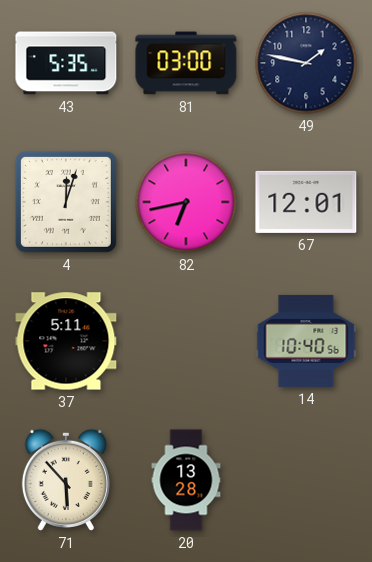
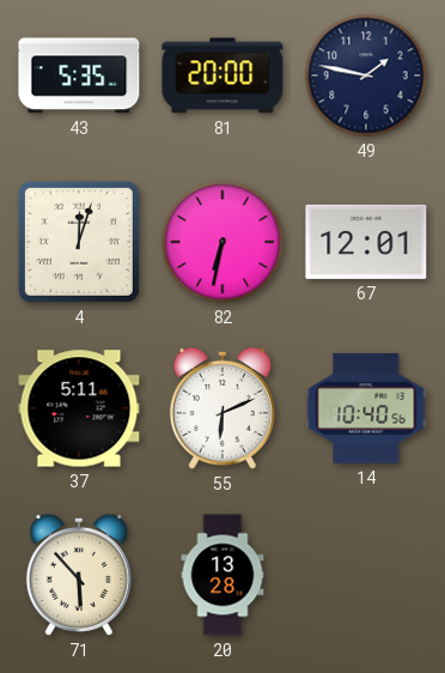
81: 03:00 -> 20:00
82: 6:43 -> 6:32
55: none -> 6:11
